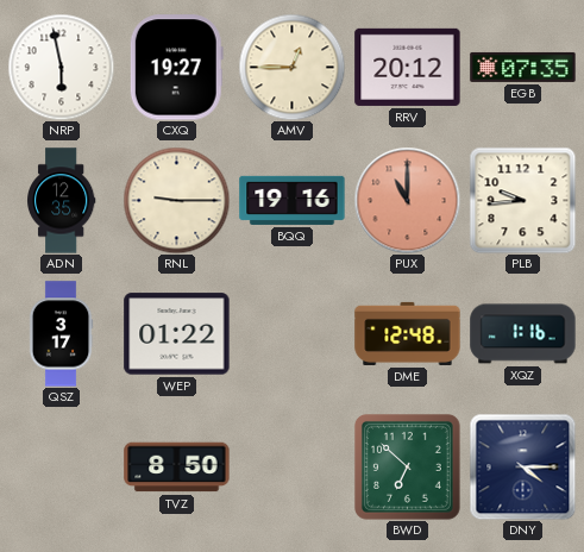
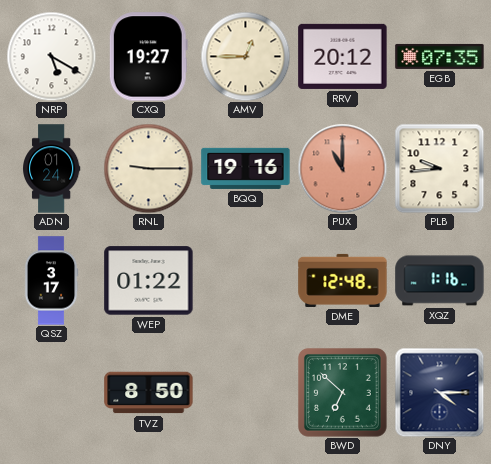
NRP: 5:58 -> 5:20
ADN: 12:35 -> 01:24
